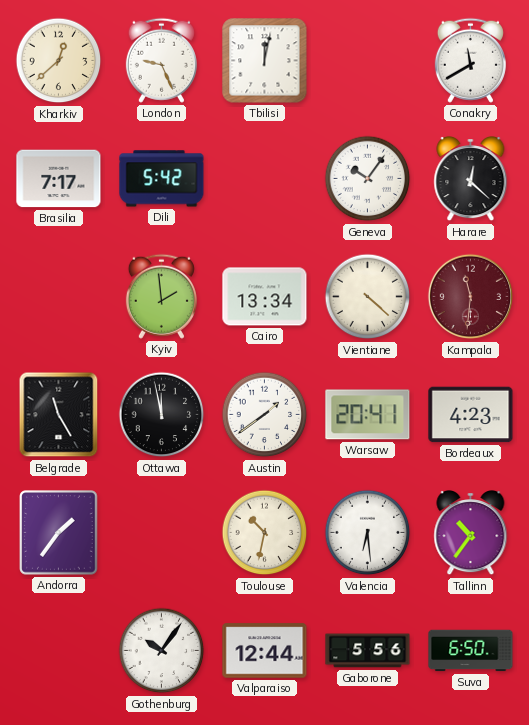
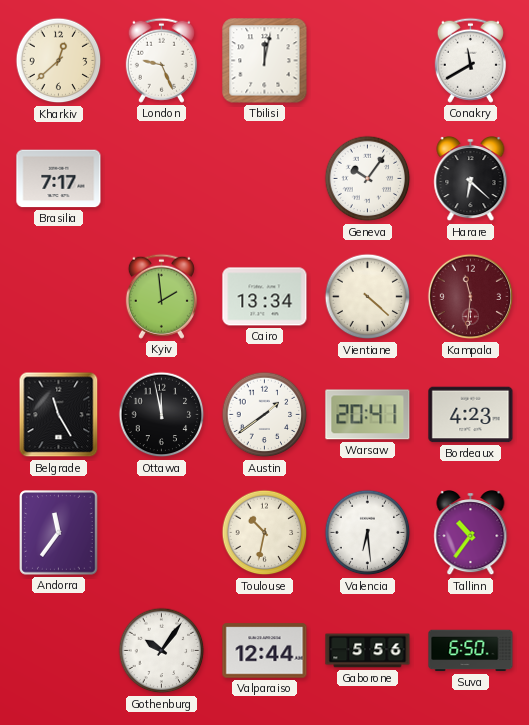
Dili: 5:42 -> none
Harare: 12:22 -> 6:22
Andorra: 1:36 -> 11:36
